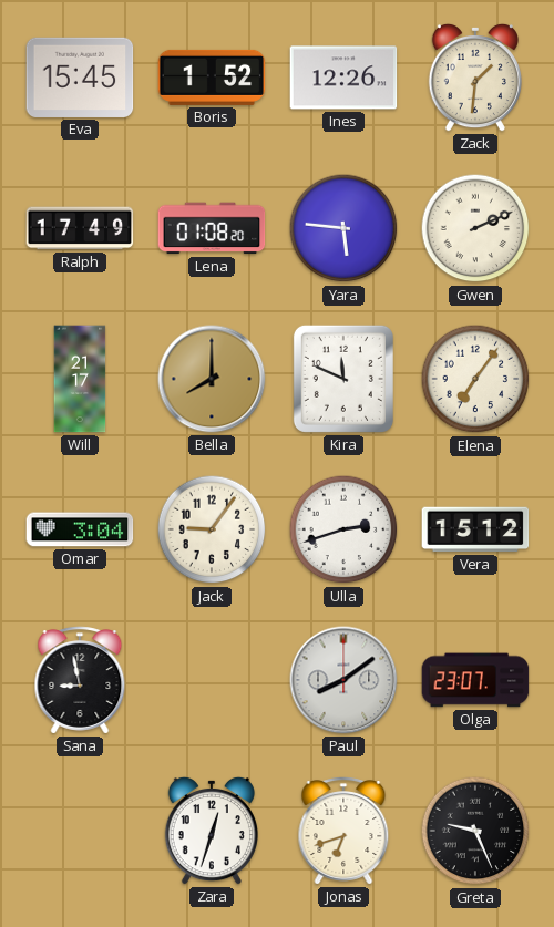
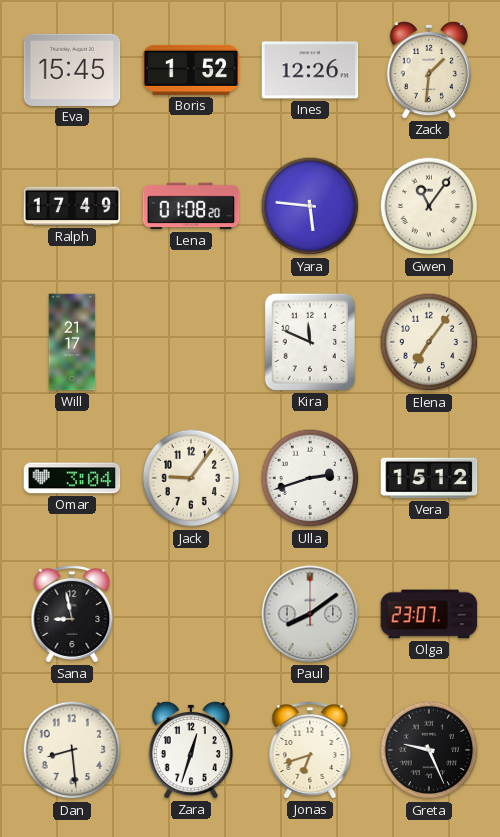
Gwen: 2:11 -> 11:06
Bella: 8:00 -> none
Dan: none -> 8:29
